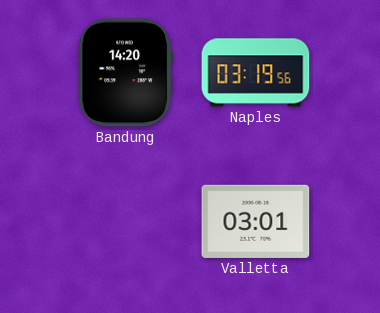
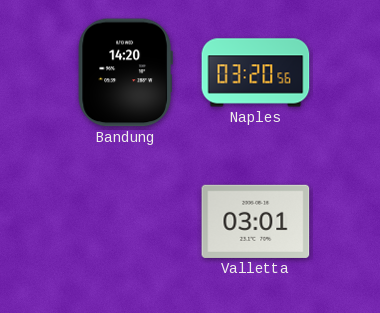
Naples: 03:19 -> 03:20
